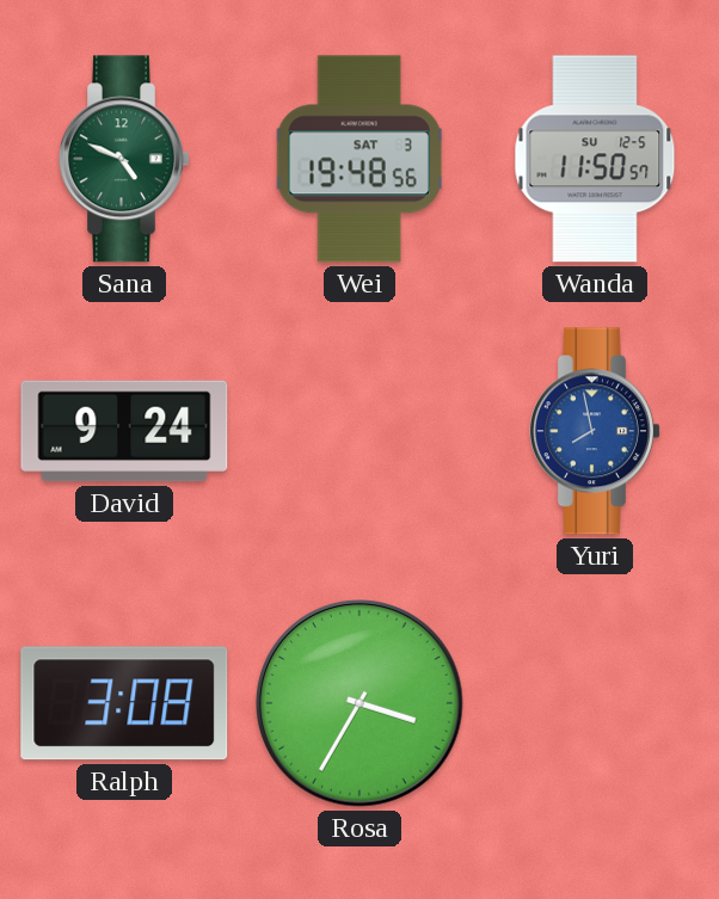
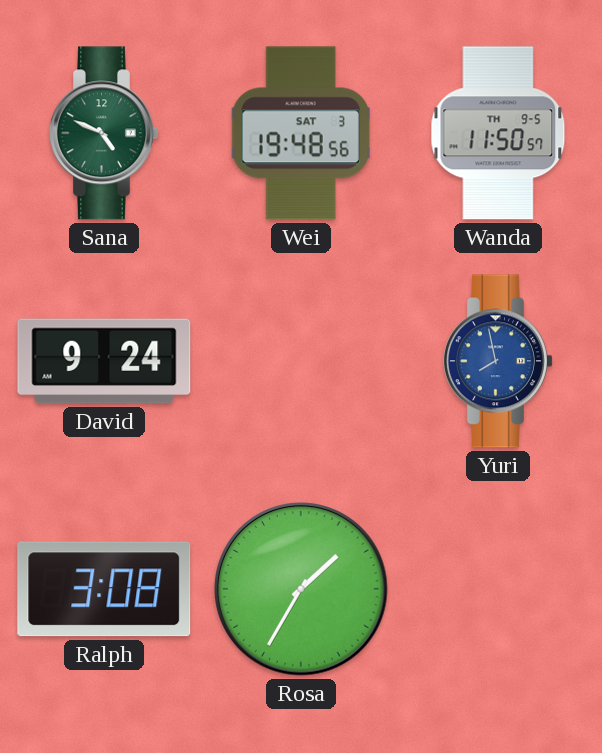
Wanda date: SU 12-5 -> TH 9-5
Rosa: 3:35 -> 1:35
